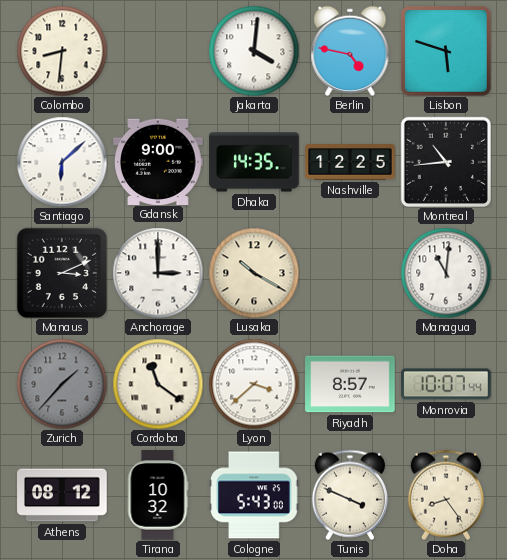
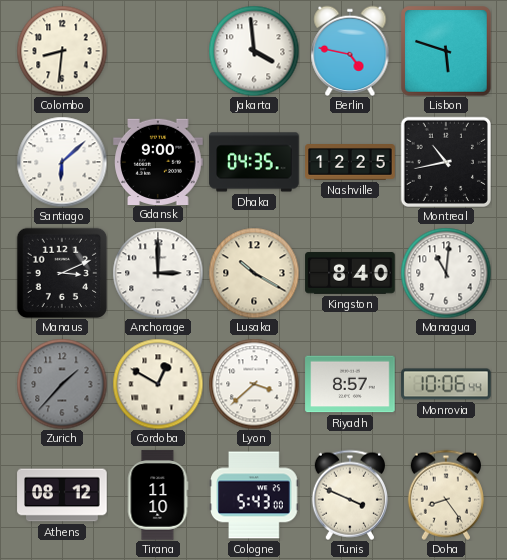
Jakarta: 4:01 -> 3:59
Dhaka: 14:35 -> 04:35
Montreal: 10:44 -> 10:43
Kingston: none -> 8:40
Cordoba: 11:21 -> 12:50
Monrovia: 10:07 -> 10:06
Tirana: 10:32 -> 11:10
